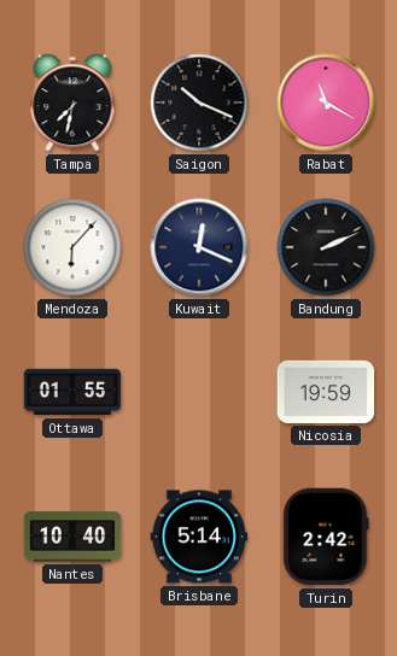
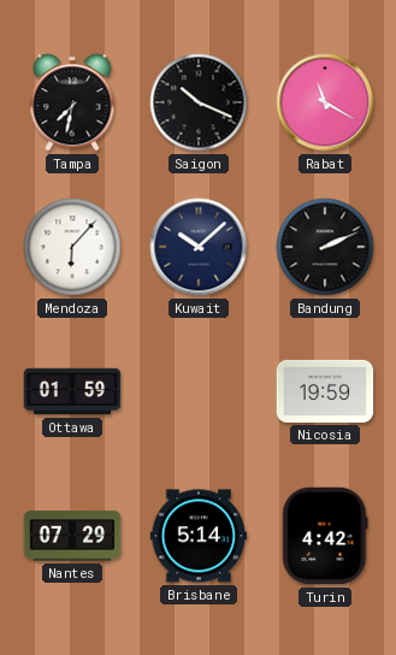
Kuwait: 12:19 -> 10:08
Ottawa: 01:55 -> 01:59
Nantes: 10:40 -> 07:29
Turin: 2:42 -> 4:42
